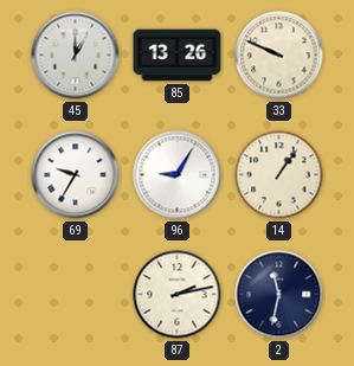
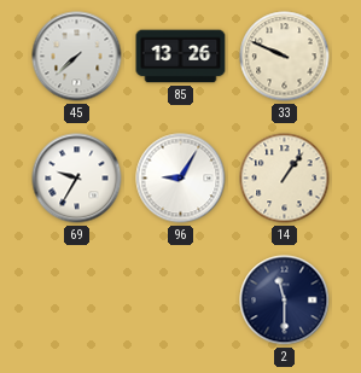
45: 1:00 -> 7:38
87: 2:13 -> none
2: 11:32 -> 11:30
